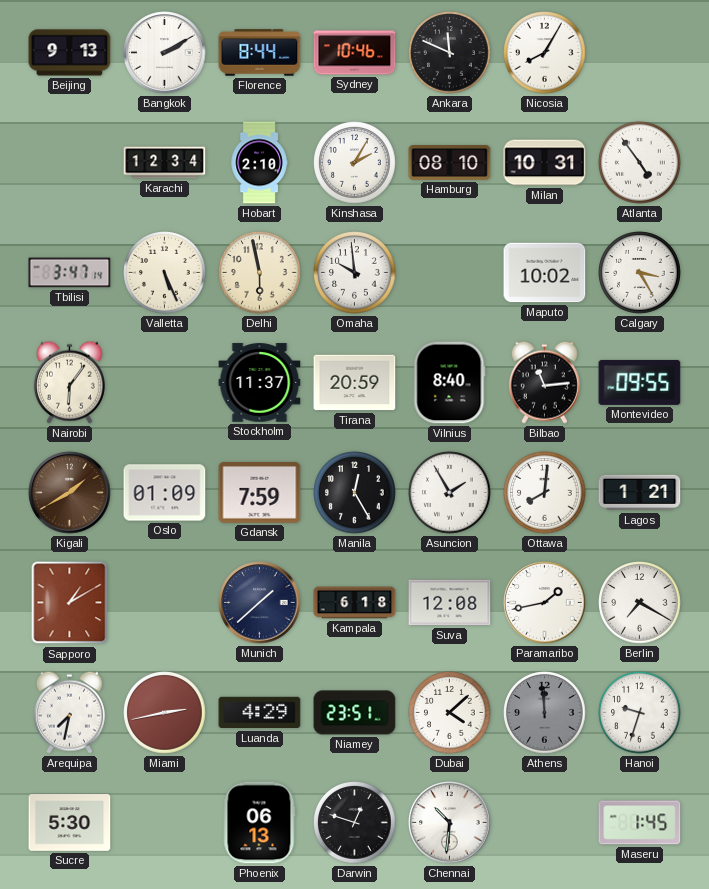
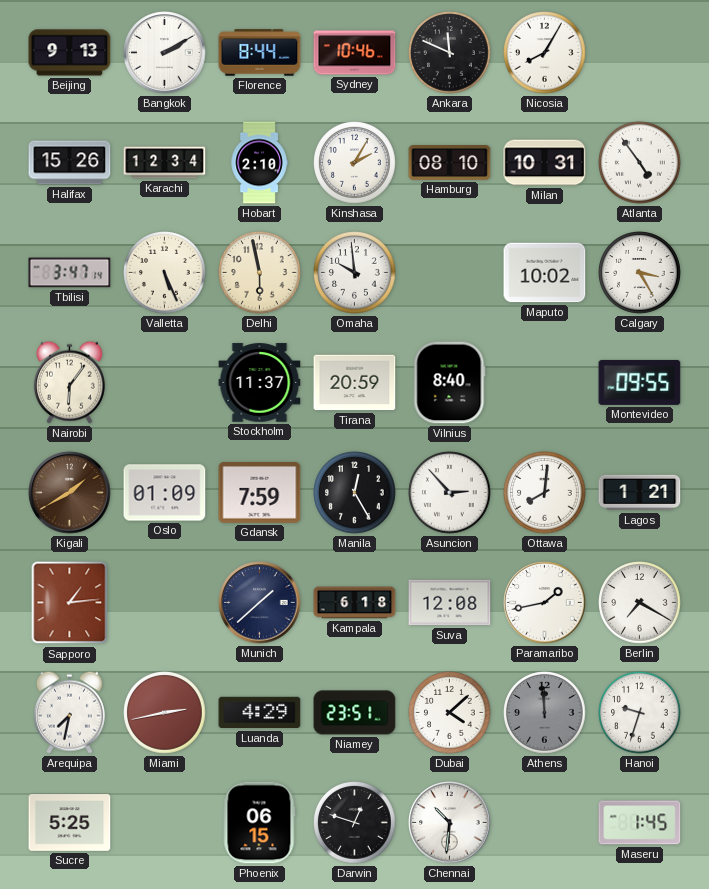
Halifax: none -> 15:26
Bilbao: 11:14 -> none
Asuncion: 1:55 -> 2:53
Sapporo: 1:10 -> 1:14
Sucre: 5:30 -> 5:25
Phoenix: 06:13 -> 06:15
